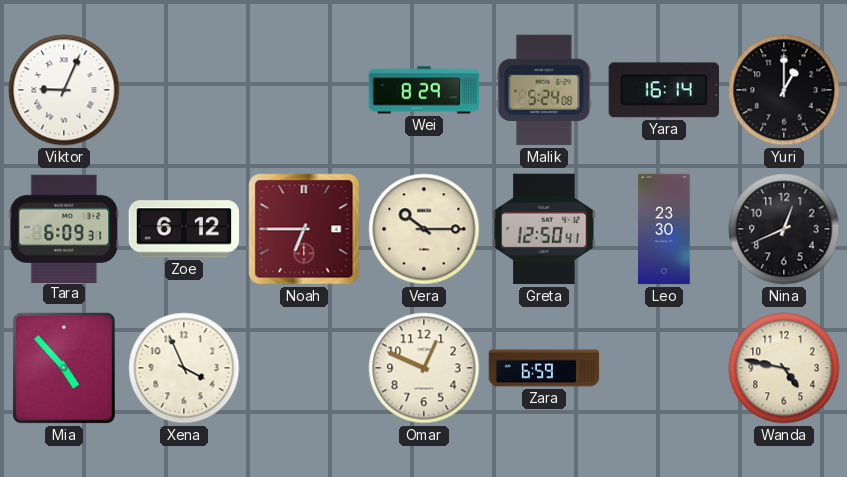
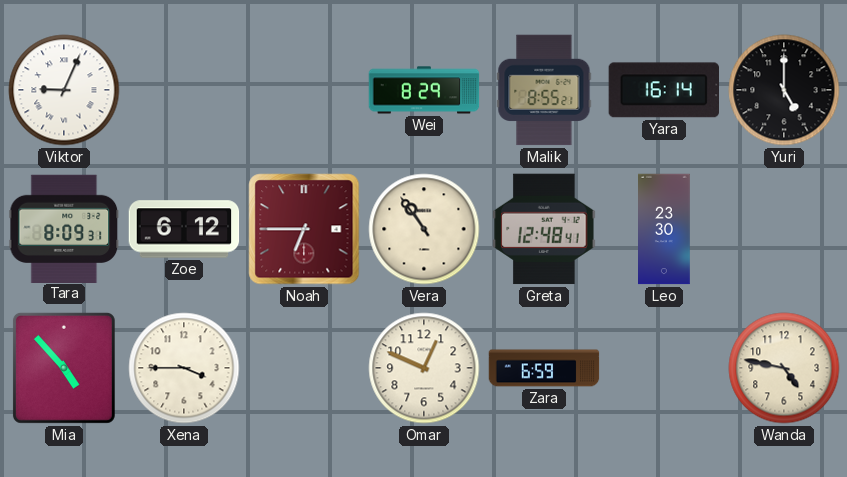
Malik: 5:24 -> 8:55
Yuri: 1:00 -> 5:00
Tara: 6:09 -> 8:09
Vera: 10:15 -> 10:54
Greta: 12:50 -> 12:48
Nina: 12:41 -> none
Xena: 3:56 -> 3:45
